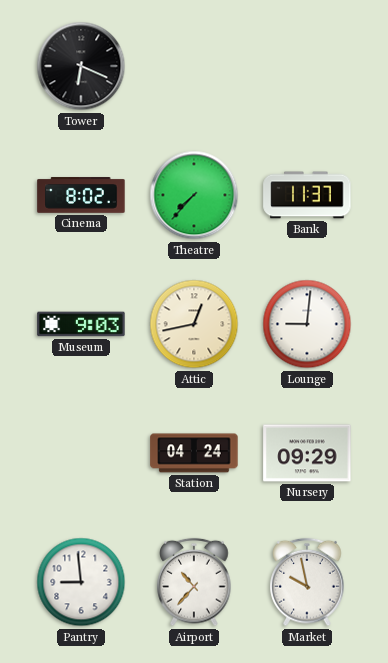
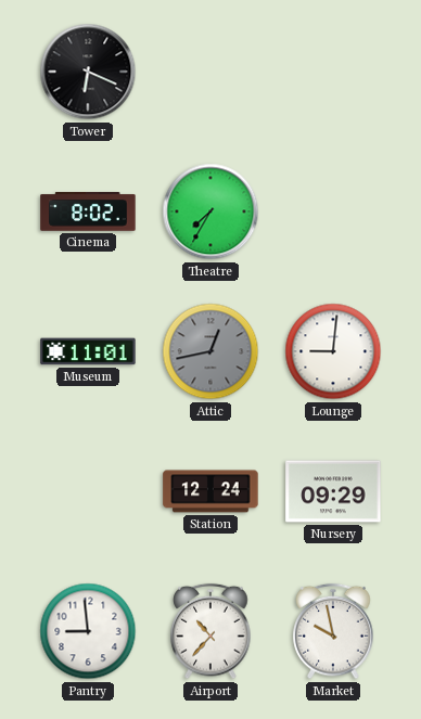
Theatre: 7:37 -> 7:35
Bank: 11:37 -> none
Museum: 9:03 -> 11:01
Attic dial: cream -> grey
Station: 04:24 -> 12:24
